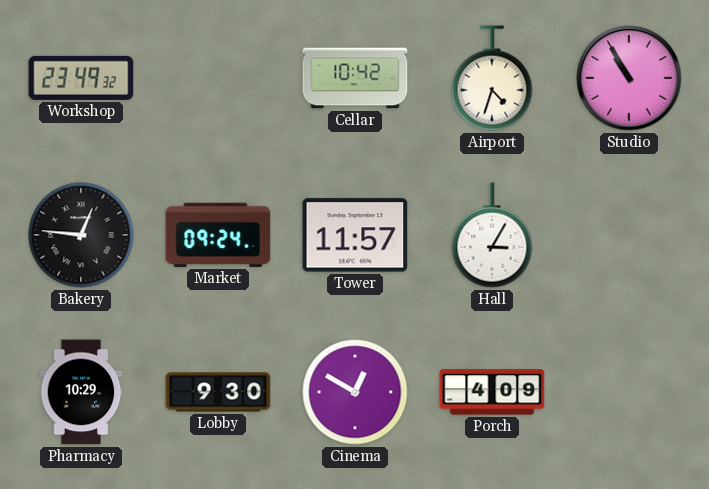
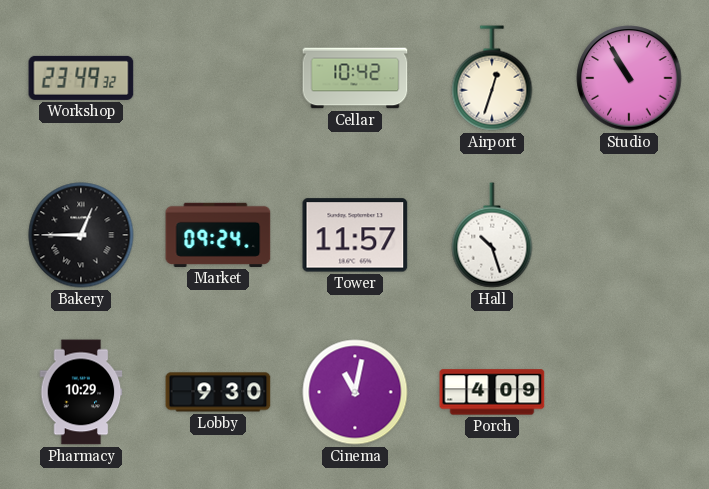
Airport: 4:33 -> 12:33
Bakery: 12:46 -> 12:45
Hall: 3:05 -> 10:27
Cinema: 12:50 -> 11:02
